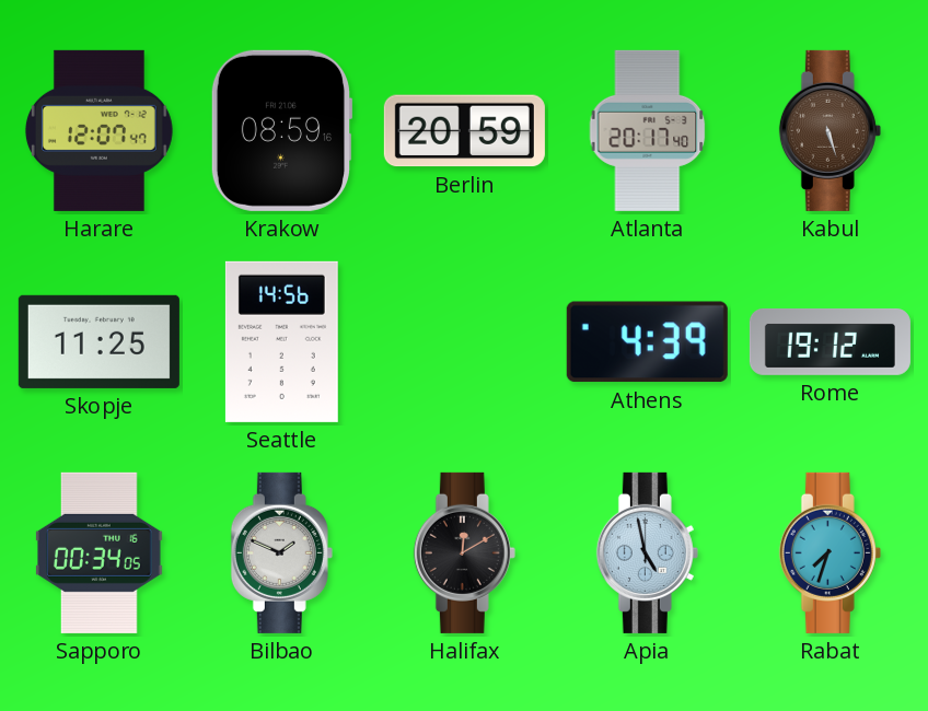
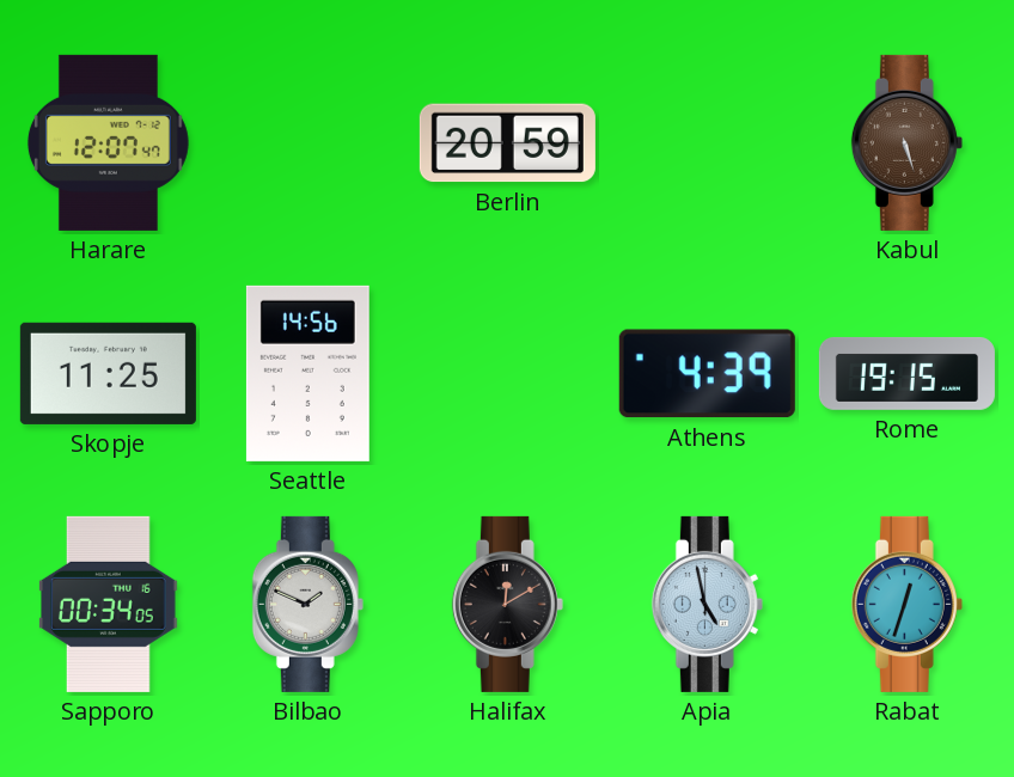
Krakow: 08:59 -> none
Atlanta: 20:17 -> none
Rome: 19:12 -> 19:15
Rabat: 7:33 -> 12:33
